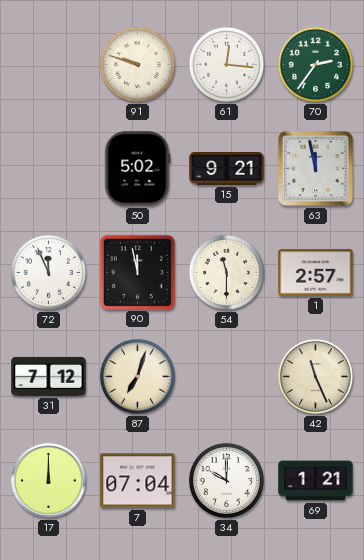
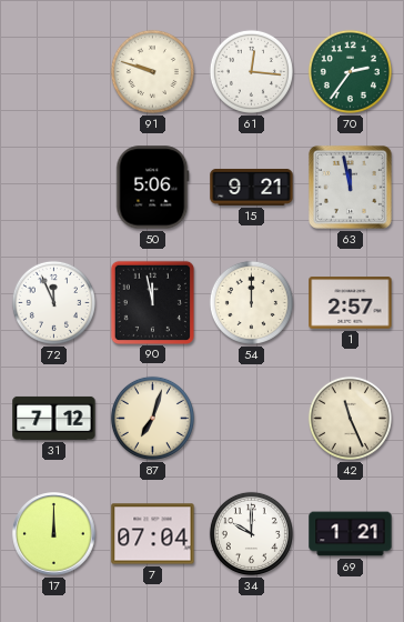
50: 5:02 -> 5:06
54: 11:30 -> 12:00
